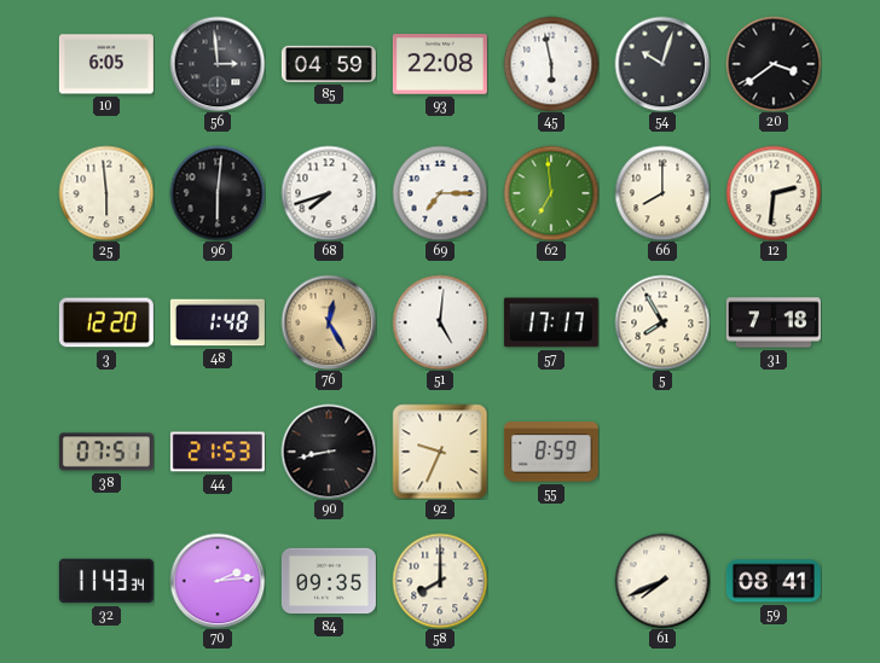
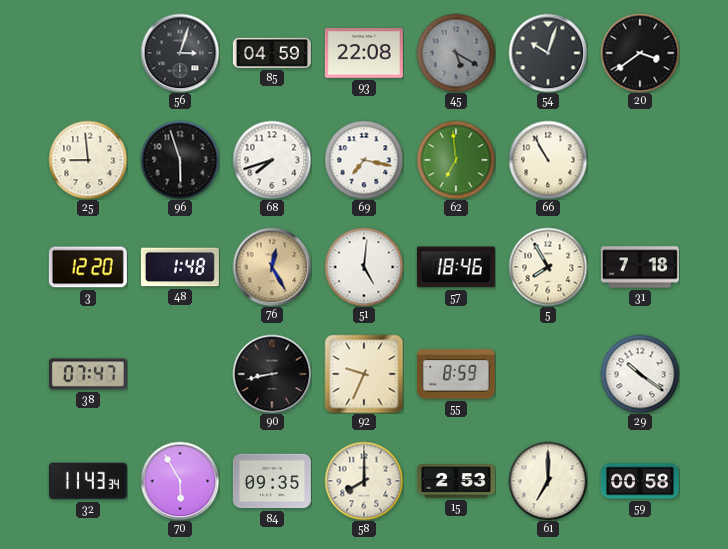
10: 6:05 -> none
56: 2:59 -> 3:03
45: 5:58 -> 5:20
45 dial: white -> grey
25: 5:59 -> 8:59
96: 6:01 -> 5:57
69: 7:15 -> 7:17
66: 8:00 -> 10:55
12: 2:31 -> none
57: 17:17 -> 18:46
38: 07:51 -> 07:47
44: 21:53 -> none
29: none -> 10:21
70: 2:14 -> 5:55
15: none -> 2:53
61: 7:41 -> 7:00
59: 08:41 -> 00:58
